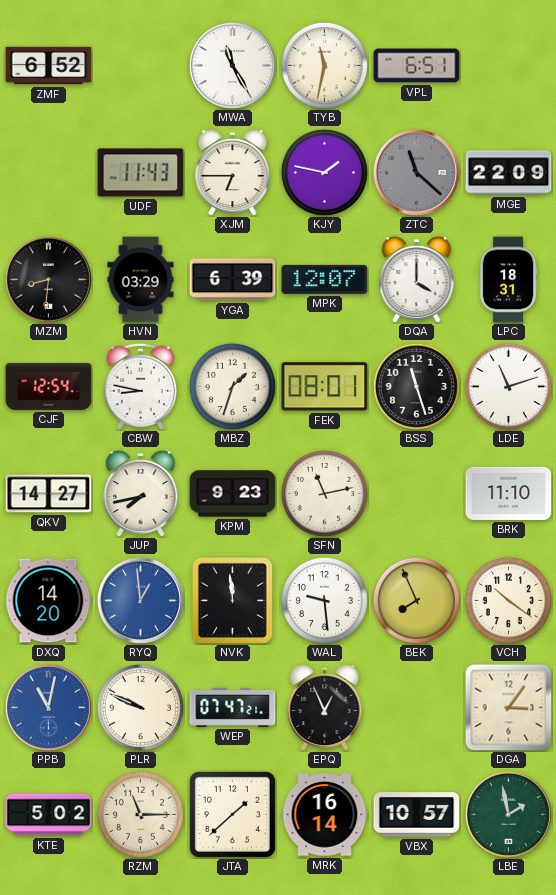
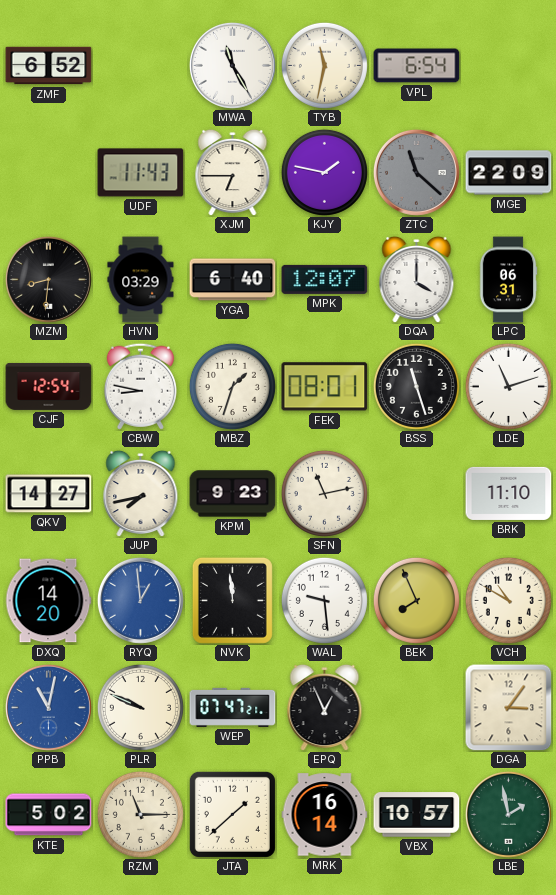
VPL: 6:51 -> 6:54
YGA: 6:39 -> 6:40
LPC: 18:31 -> 06:31
VCH: 10:21 -> 10:50
